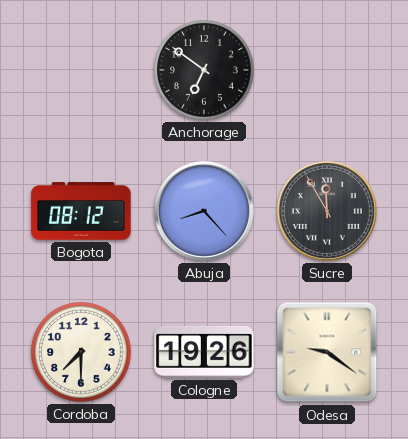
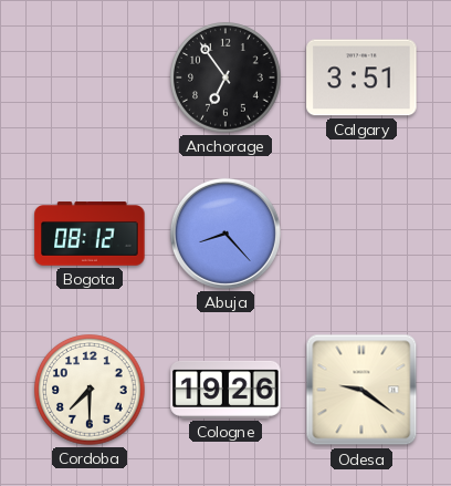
Anchorage: 6:51 -> 6:54
Calgary: none -> 3:51
Sucre: 11:55 -> none
